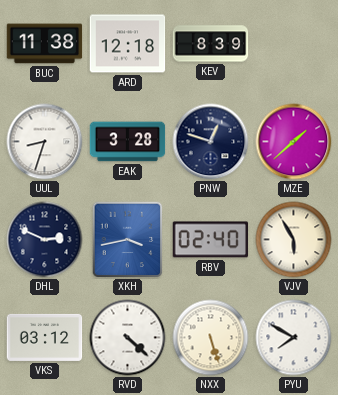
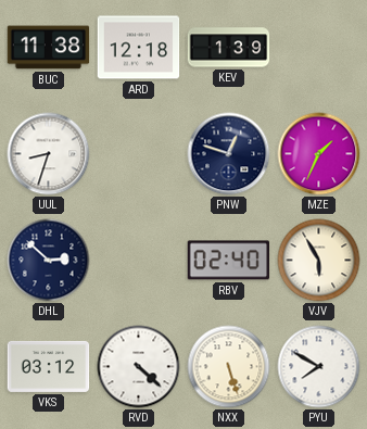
KEV: 8:39 -> 1:39
EAK: 3:28 -> none
MZE: 1:38 -> 1:34
DHL: 2:49 -> 2:52
XKH: 3:43 -> none
